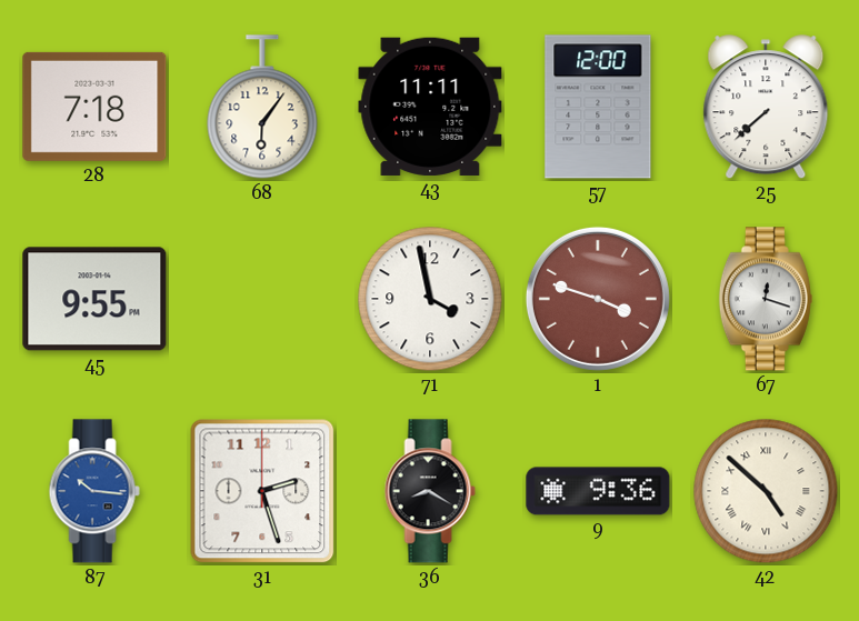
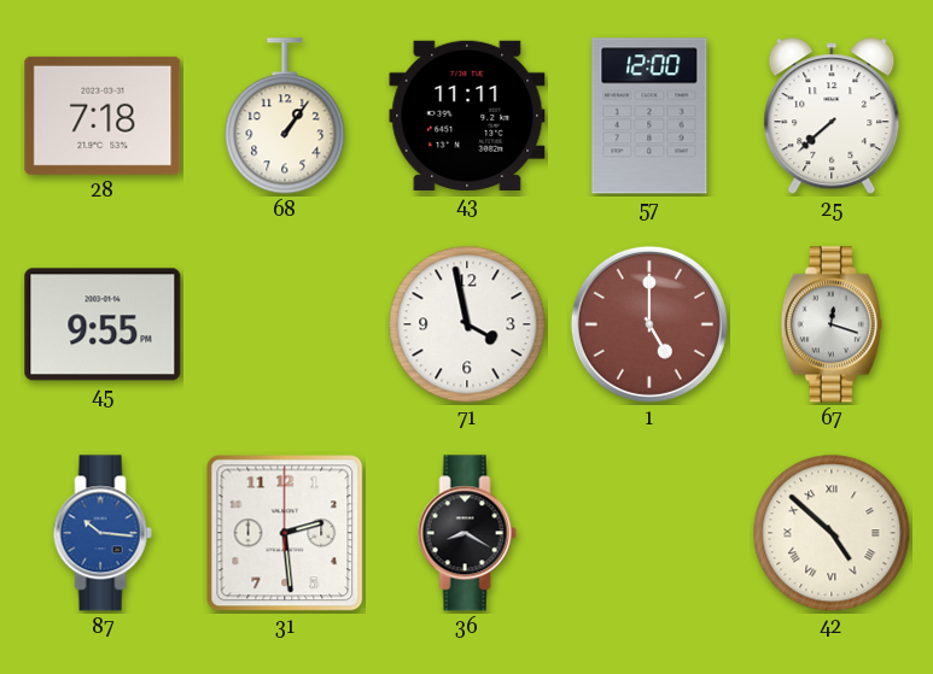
68: 6:06 -> 1:06
1: 3:48 -> 5:00
31: 2:27 -> 2:29
9: 9:36 -> none
